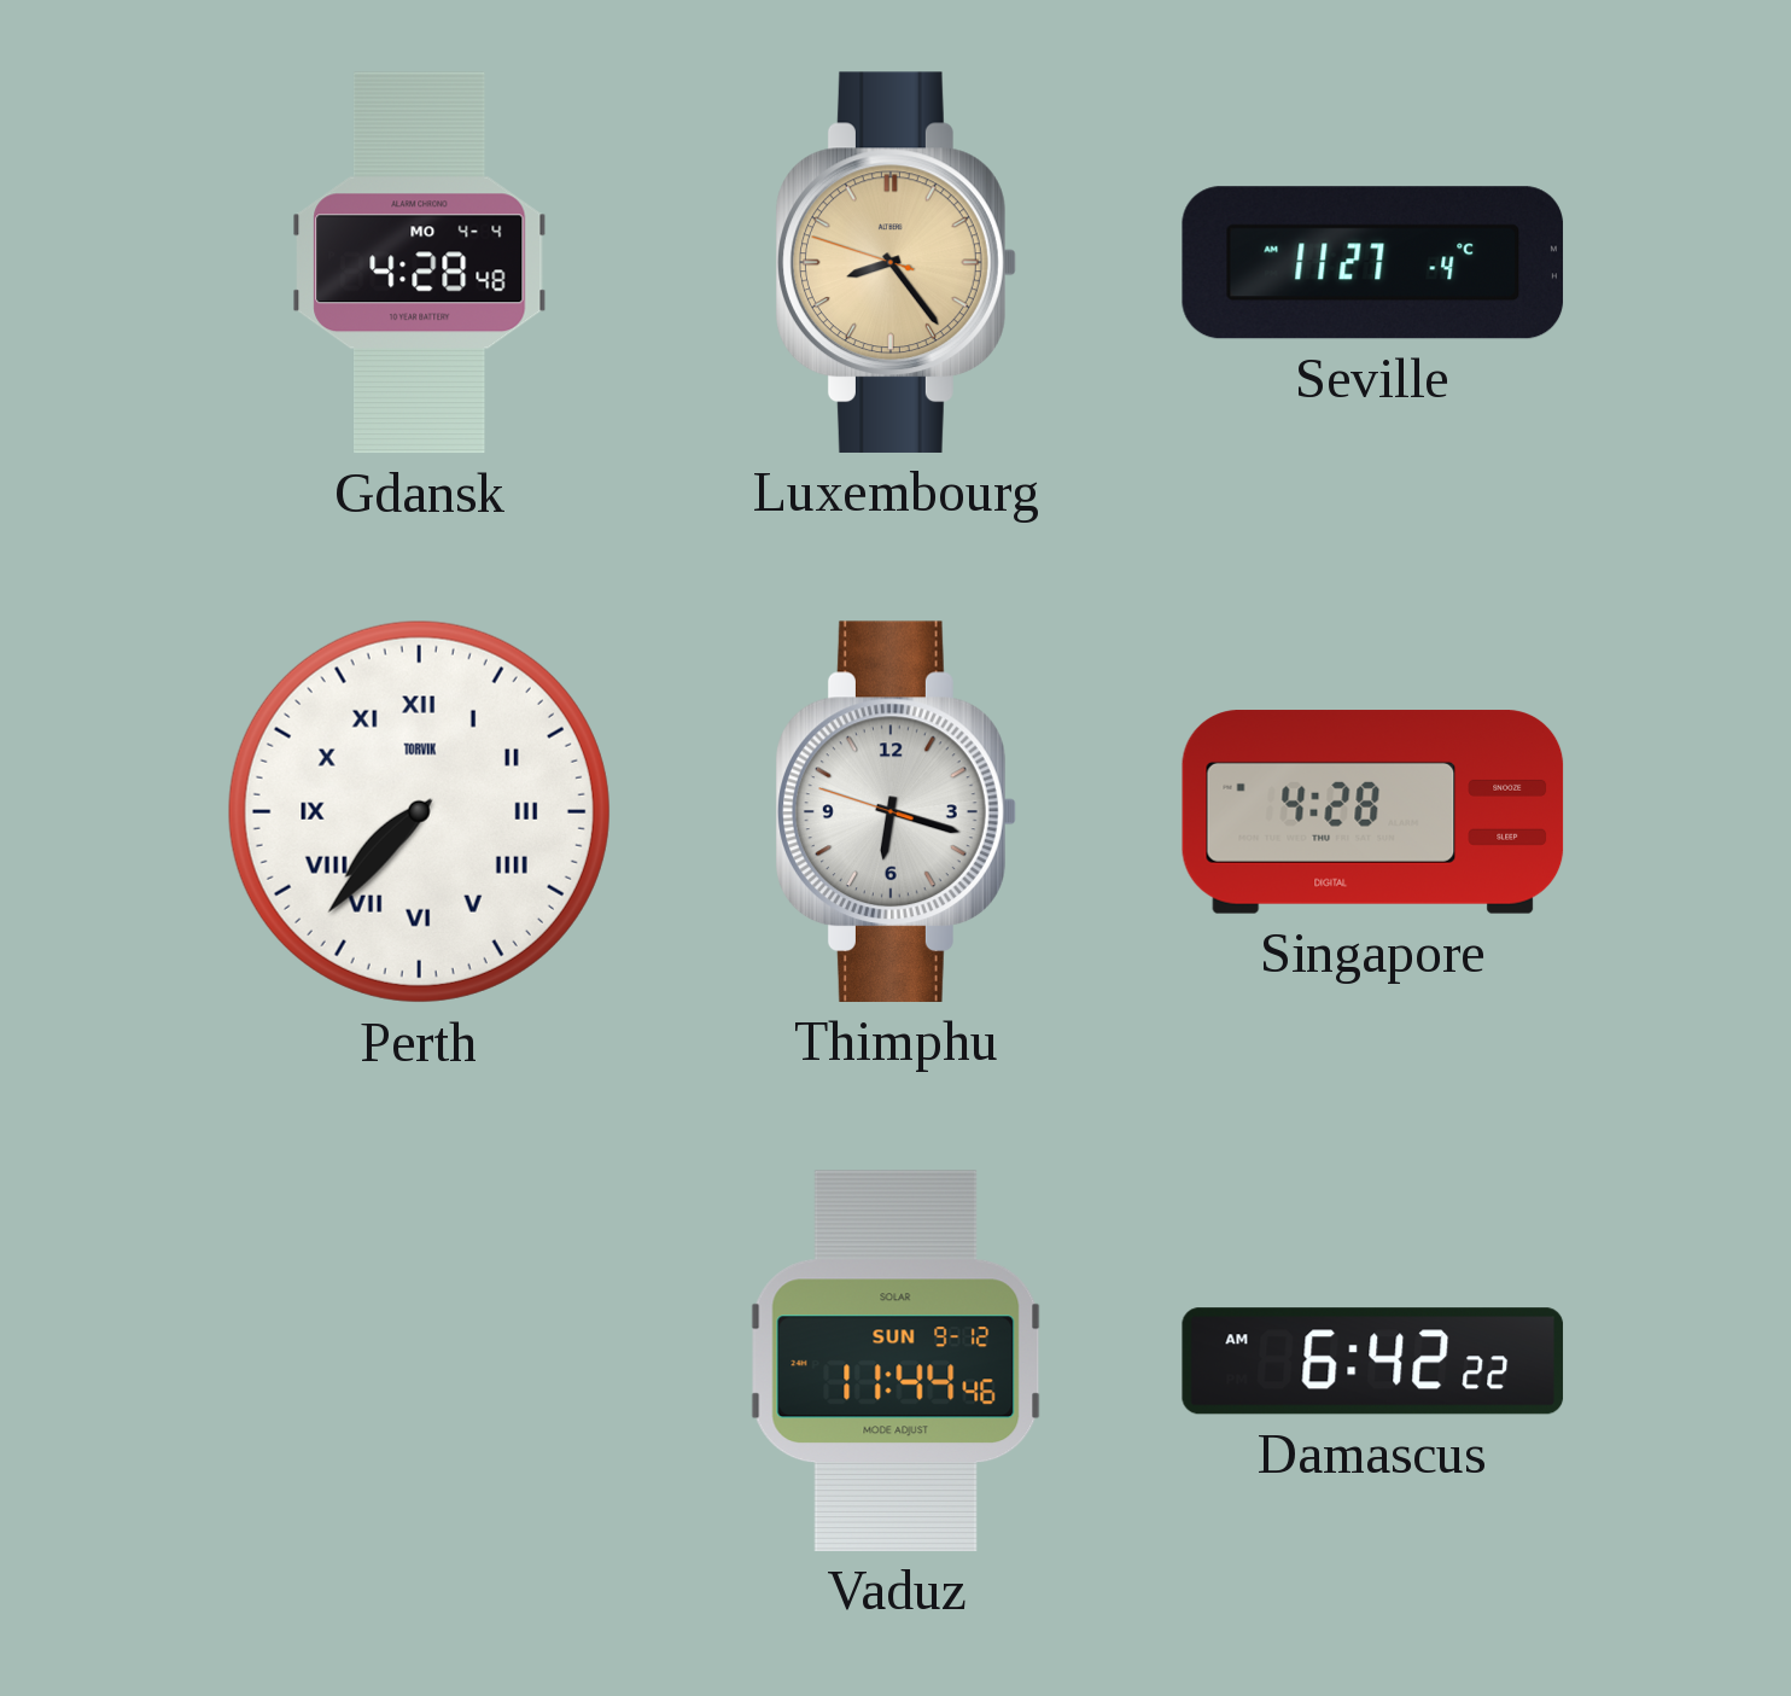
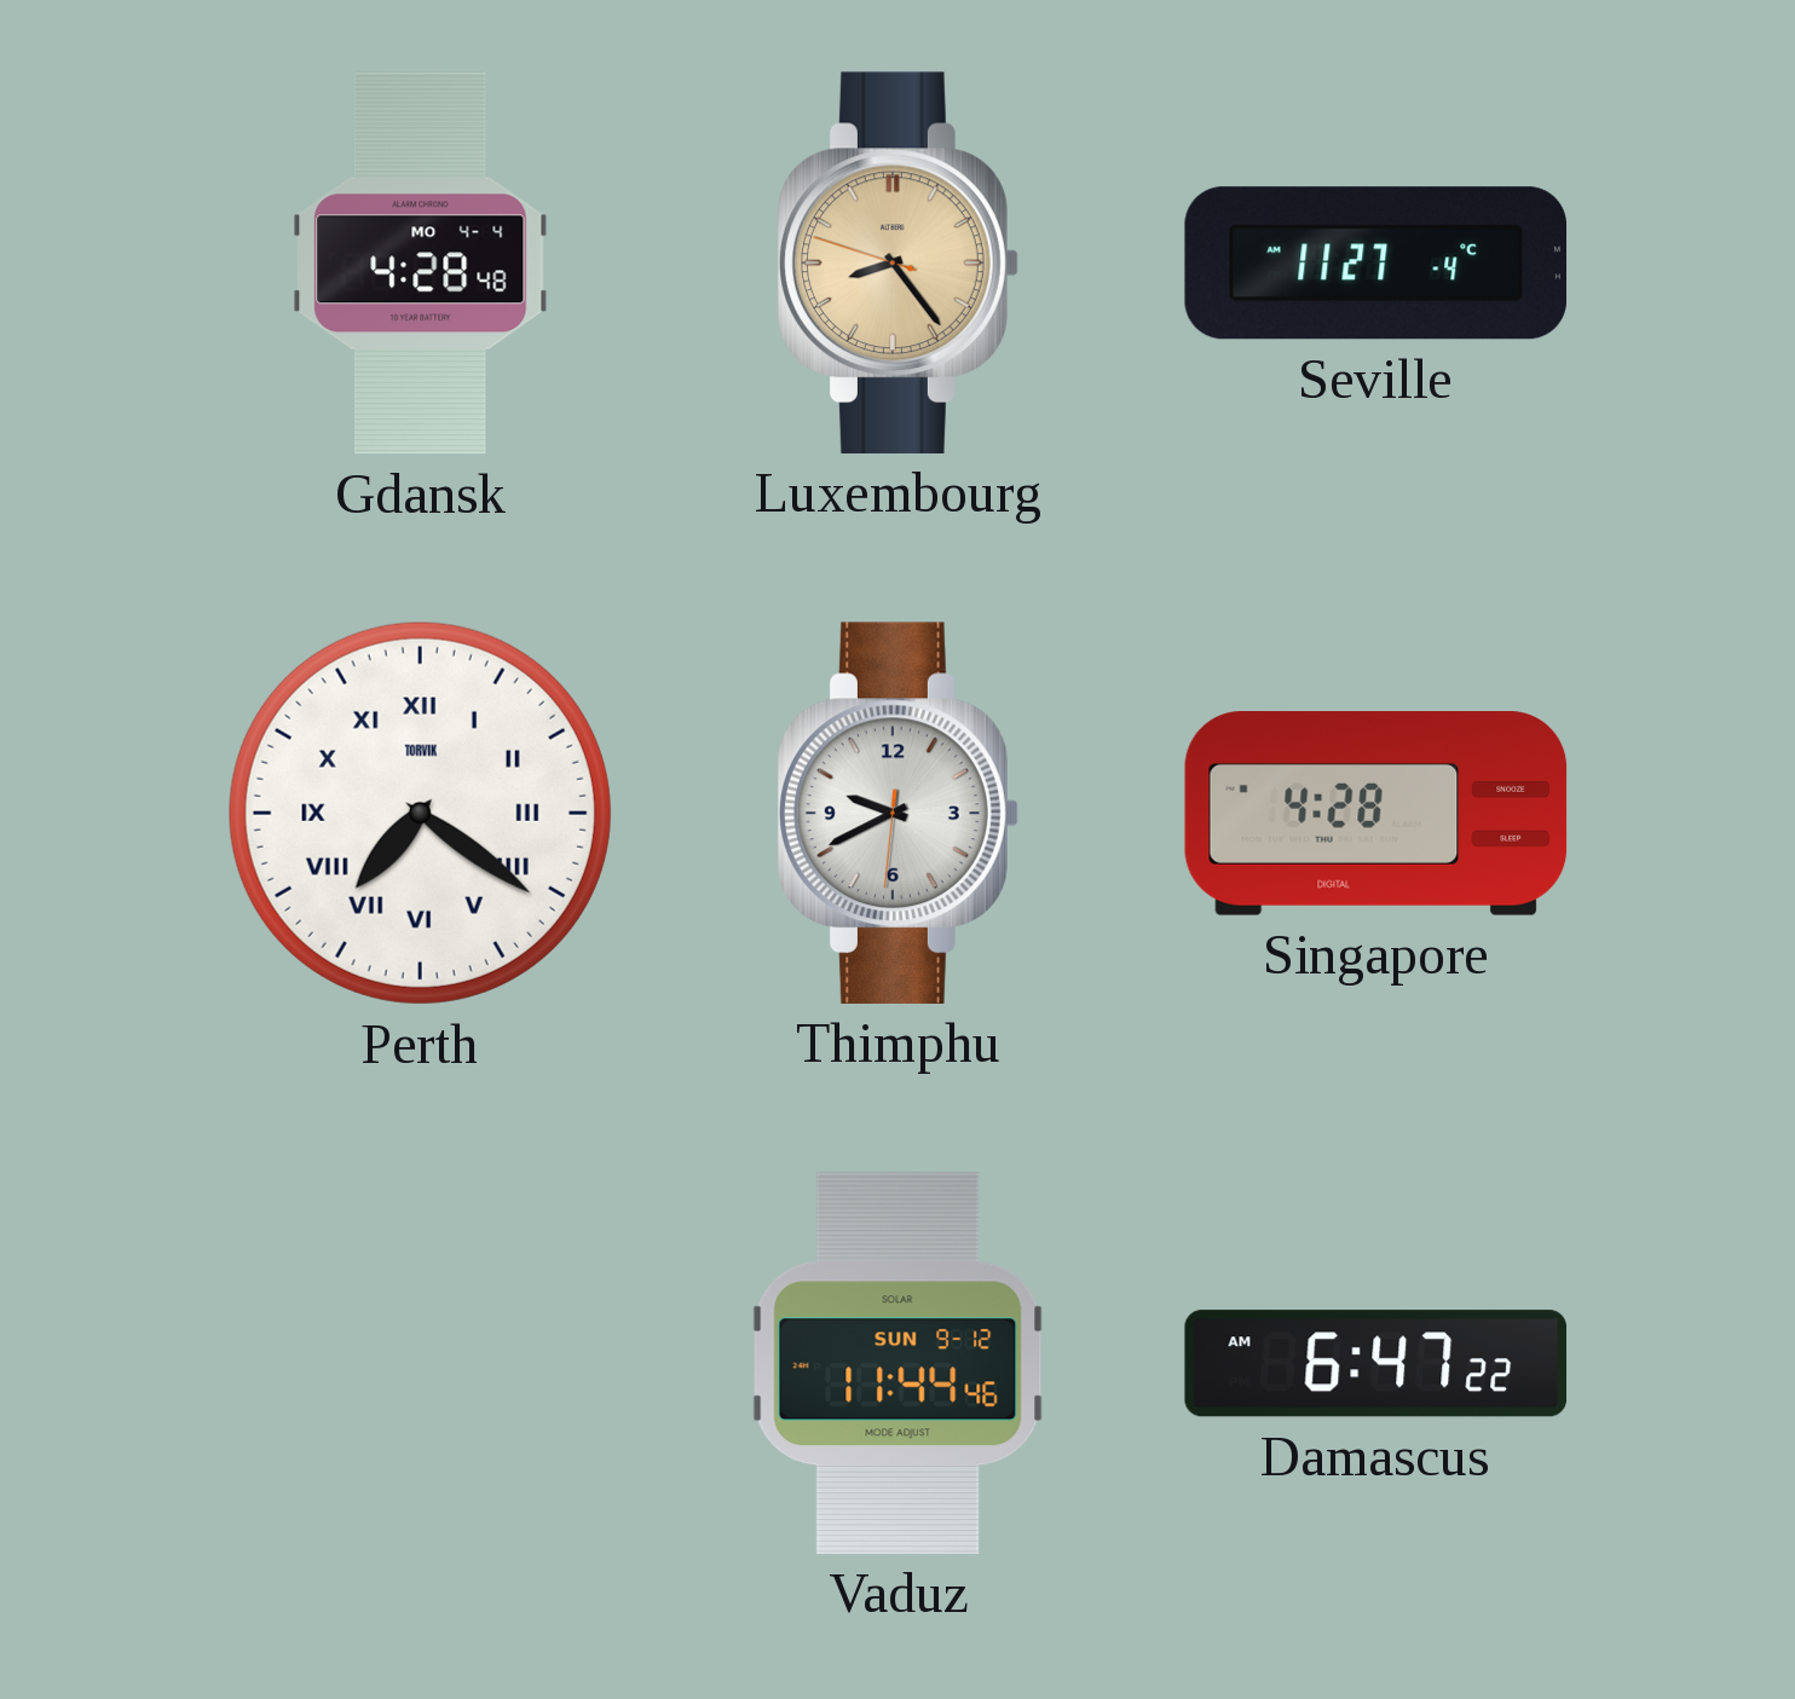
Perth: 7:37 -> 7:21
Thimphu: 6:17 -> 9:40
Damascus: 6:42 -> 6:47
